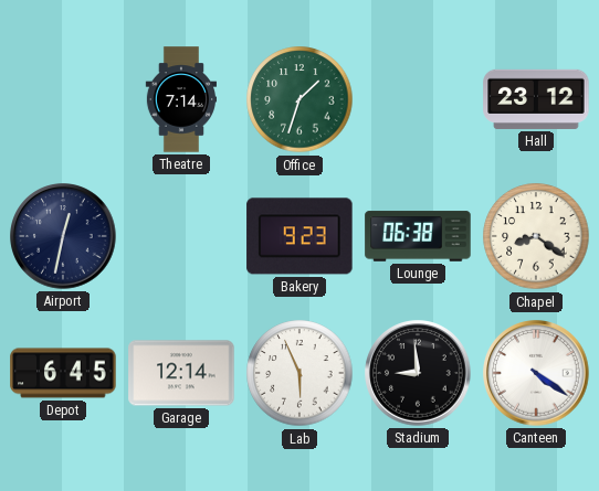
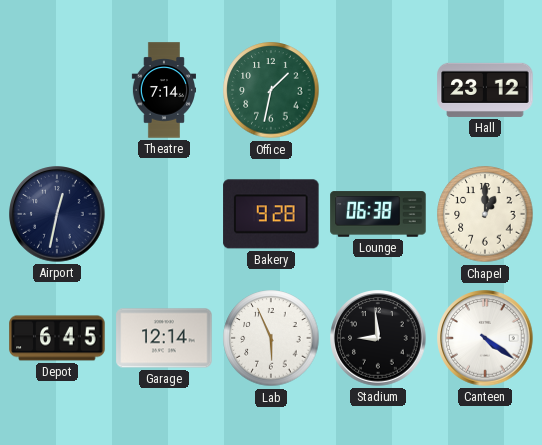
Office: 1:33 -> 1:32
Bakery: 9:23 -> 9:28
Chapel: 8:21 -> 1:00
